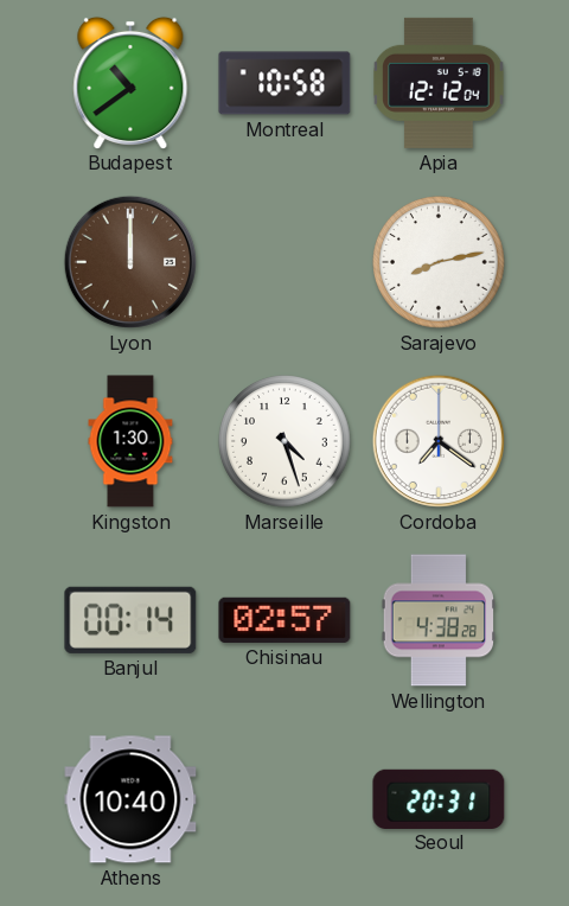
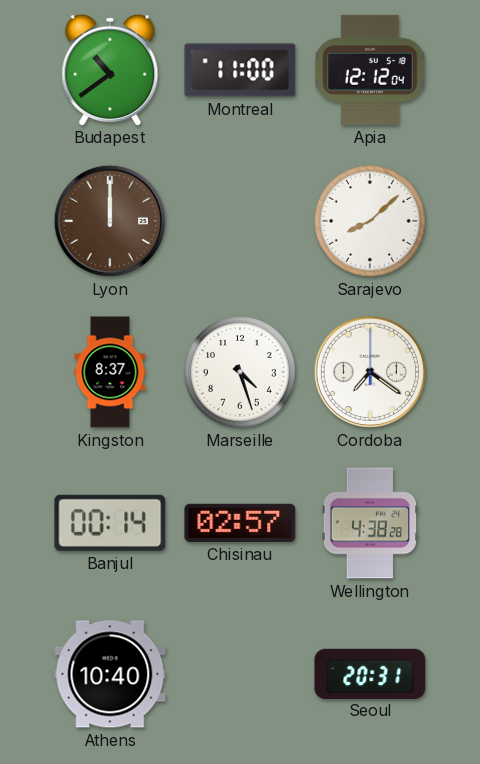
Montreal: 10:58 -> 11:00
Sarajevo: 8:13 -> 8:08
Kingston: 1:30 -> 8:37
